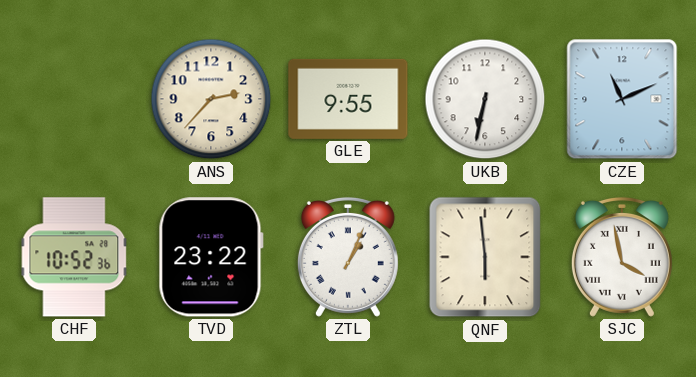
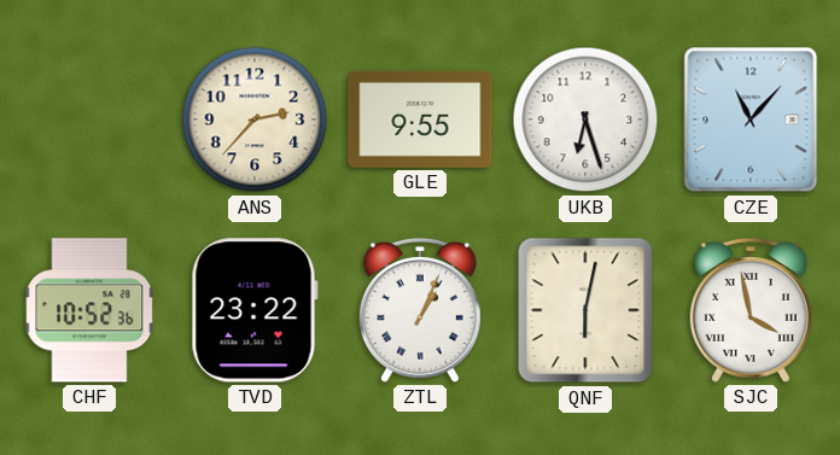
UKB: 6:32 -> 6:27
CZE: 11:11 -> 11:07
QNF: 5:59 -> 6:02
